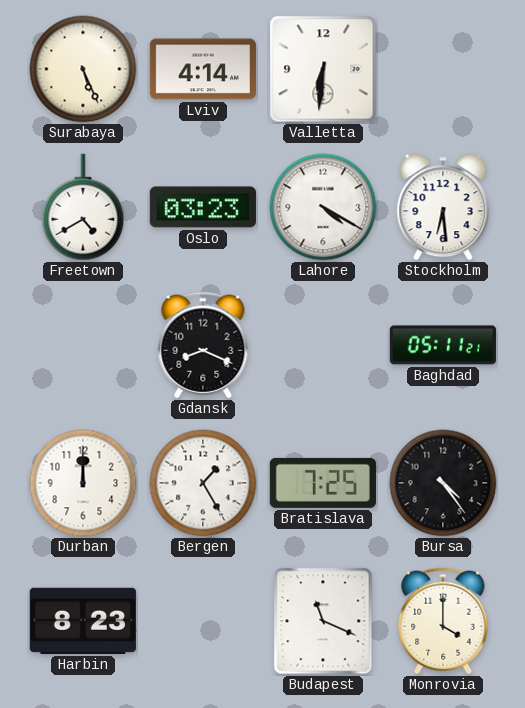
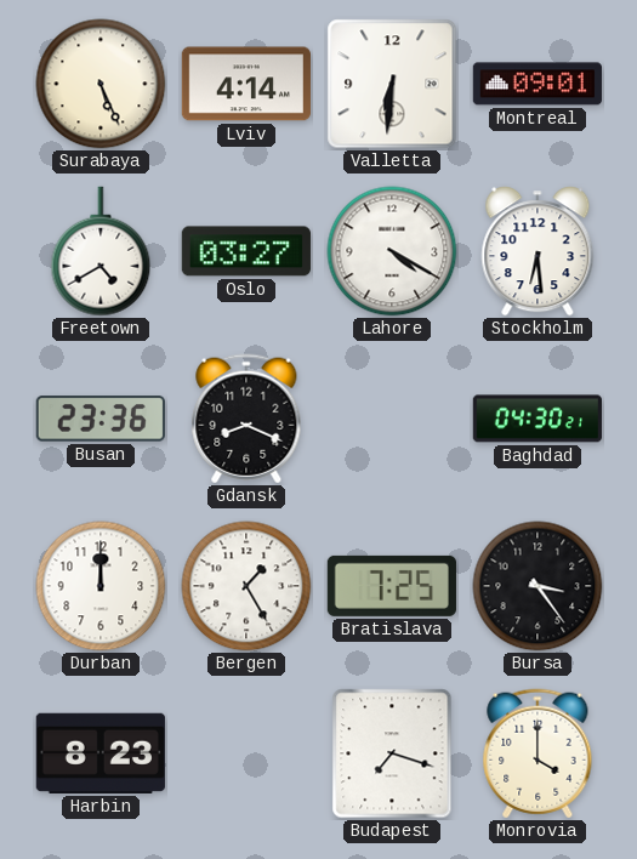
Montreal: none -> 09:01
Oslo: 03:23 -> 03:27
Busan: none -> 23:36
Baghdad: 05:11 -> 04:30
Bursa: 4:24 -> 3:24
Budapest: 11:19 -> 7:18
